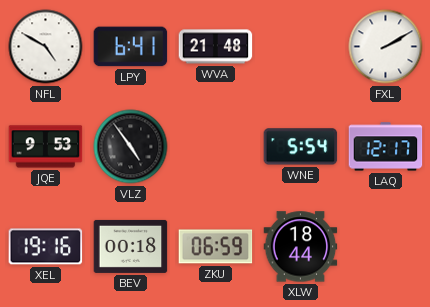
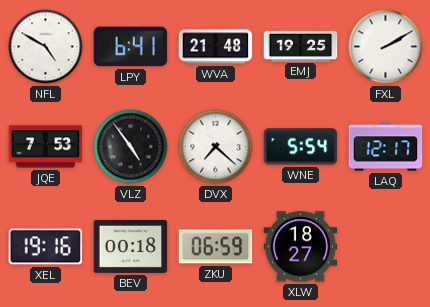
EMJ: none -> 19:25
JQE: 9:53 -> 7:53
DVX: none -> 7:22
XLW: 18:44 -> 18:27
